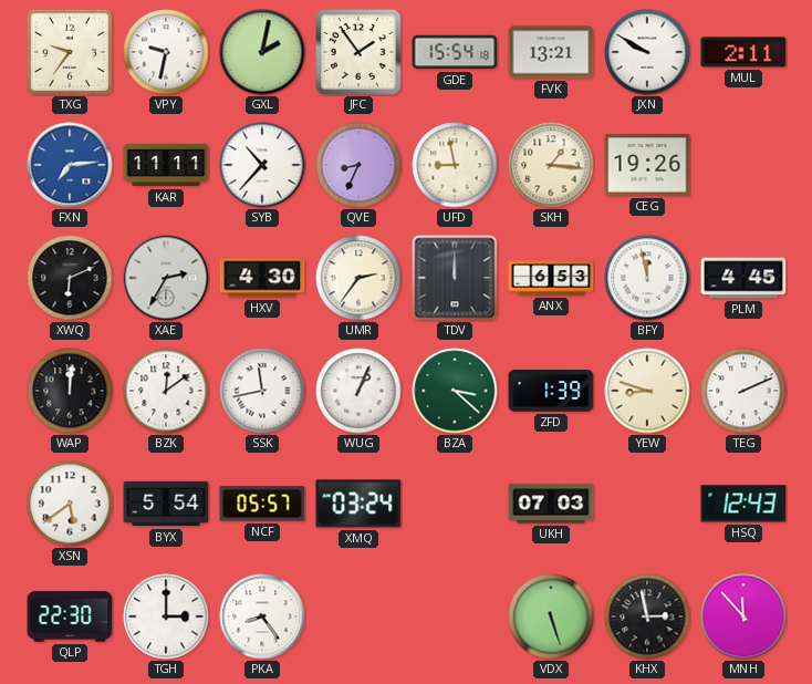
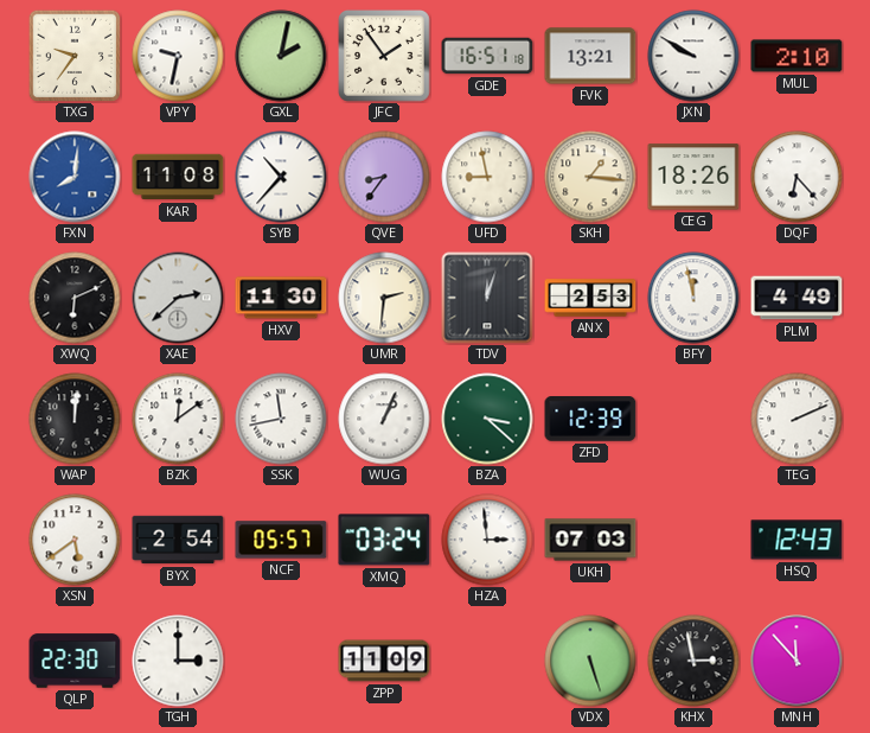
GDE: 15:54 -> 16:51
MUL: 2:11 -> 2:10
FXN: 7:14 -> 8:01
KAR: 11:11 -> 11:08
QVE: 8:34 -> 8:36
CEG: 19:26 -> 18:26
DQF: none -> 6:23
XAE: 2:35 -> 2:38
HXV: 4:30 -> 11:30
UMR: 2:36 -> 2:31
TDV: 12:00 -> 12:03
ANX: 6:53 -> 2:53
PLM: 4:45 -> 4:49
ZFD: 1:39 -> 12:39
YEW: 8:48 -> none
BYX: 5:54 -> 2:54
HZA: none -> 2:59
PKA: 8:24 -> none
ZPP: none -> 11:09
